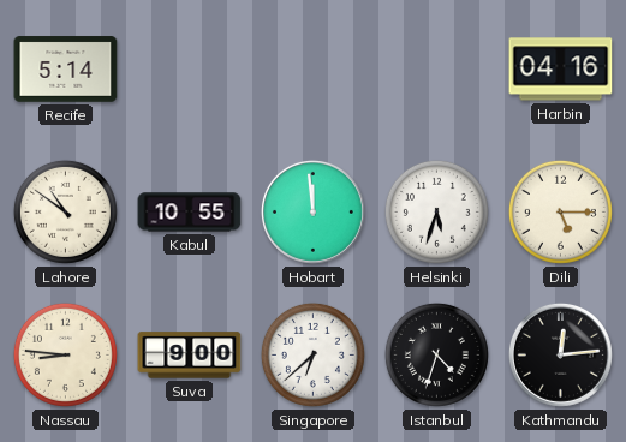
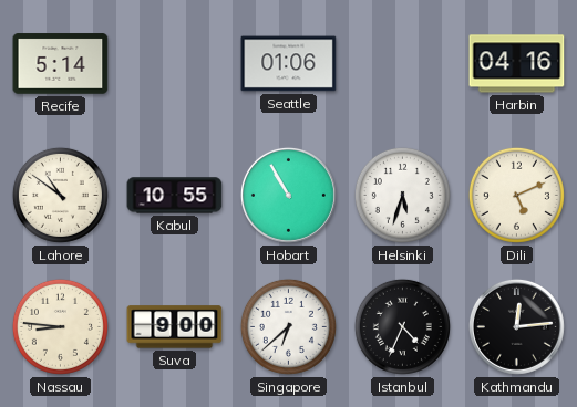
Seattle: none -> 01:06
Hobart: 11:59 -> 10:55
Dili: 5:15 -> 5:11
Istanbul: 4:33 -> 4:34
